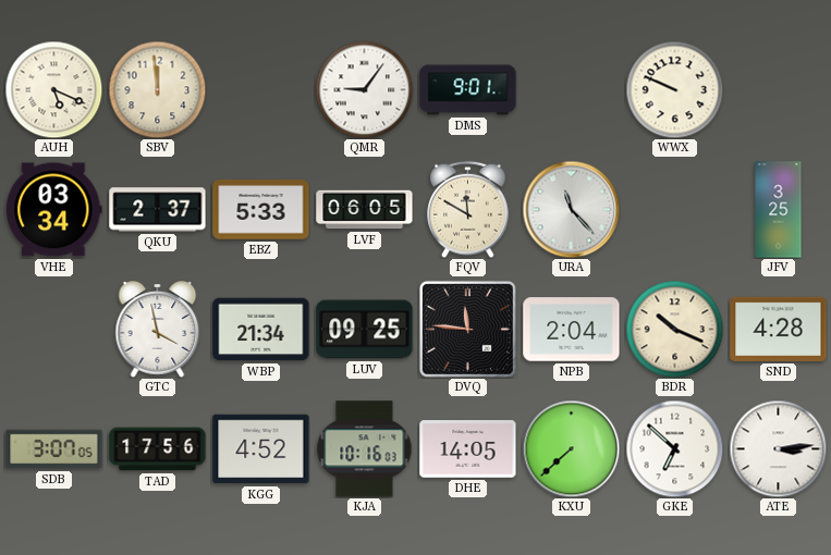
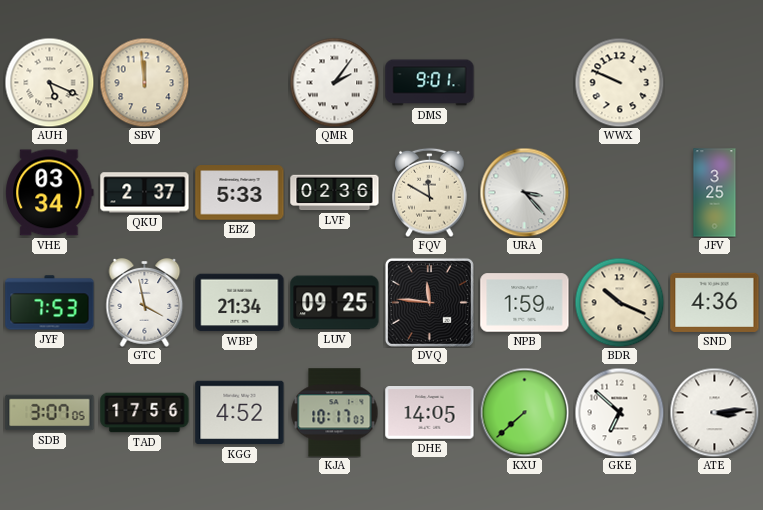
QMR: 9:06 -> 2:06
LVF: 06:05 -> 02:36
URA: 11:23 -> 3:23
JYF: none -> 7:53
NPB: 2:04 -> 1:59
SND: 4:28 -> 4:36
KJA: 10:16 -> 10:17
